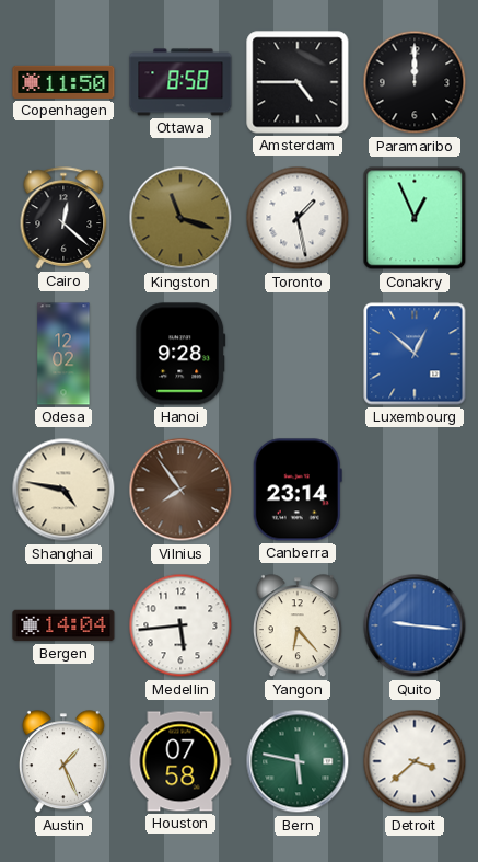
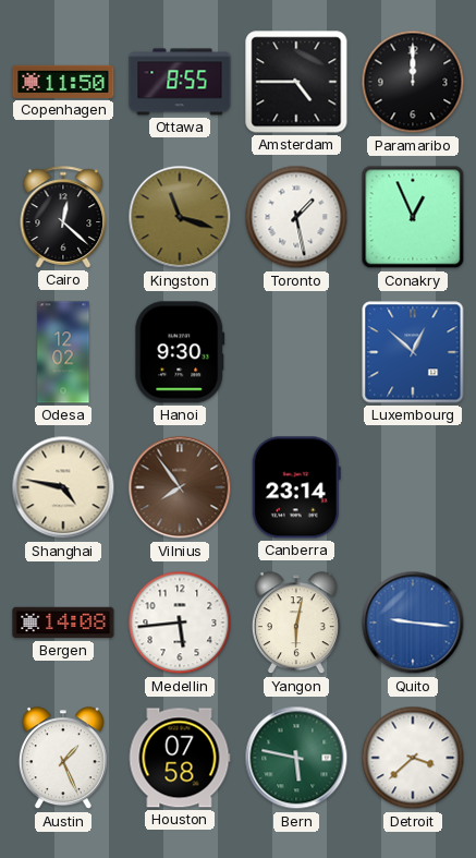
Ottawa: 8:58 -> 8:55
Hanoi: 9:28 -> 9:30
Bergen: 14:04 -> 14:08
Yangon: 6:23 -> 6:02
